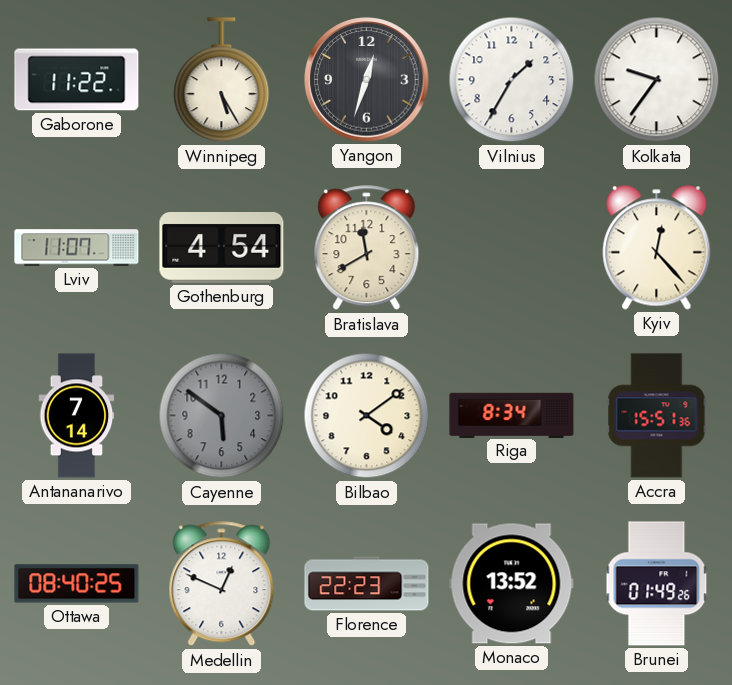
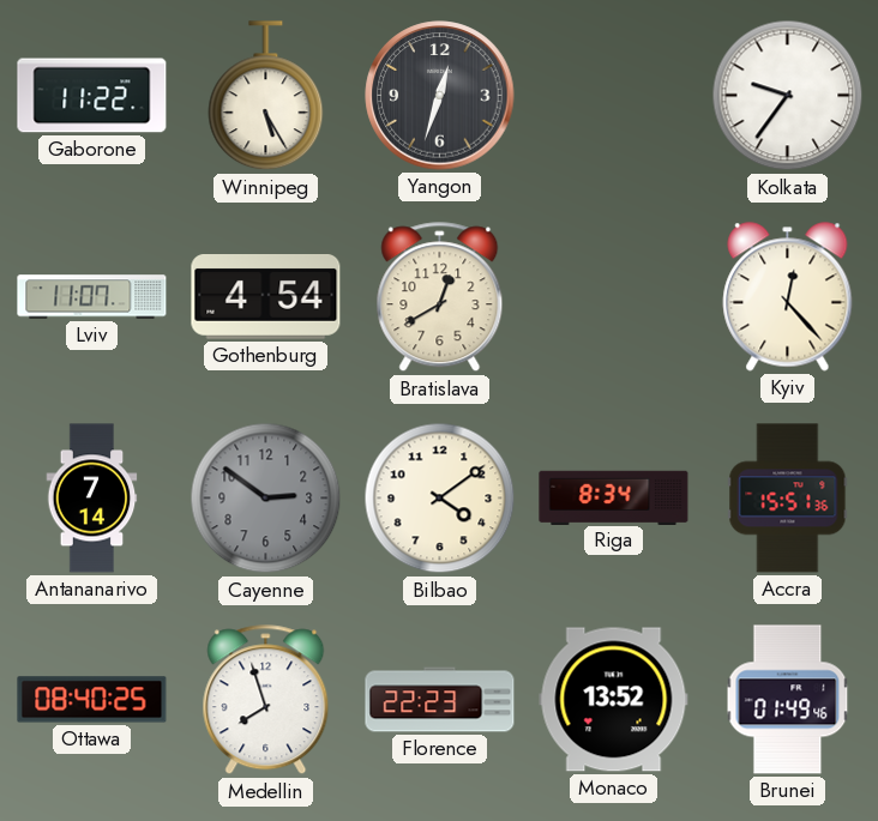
Vilnius: 1:35 -> none
Bratislava: 11:40 -> 12:40
Cayenne: 5:51 -> 2:51
Medellin: 12:49 -> 7:57
Brunei: 01:49:26 -> 01:49:46
